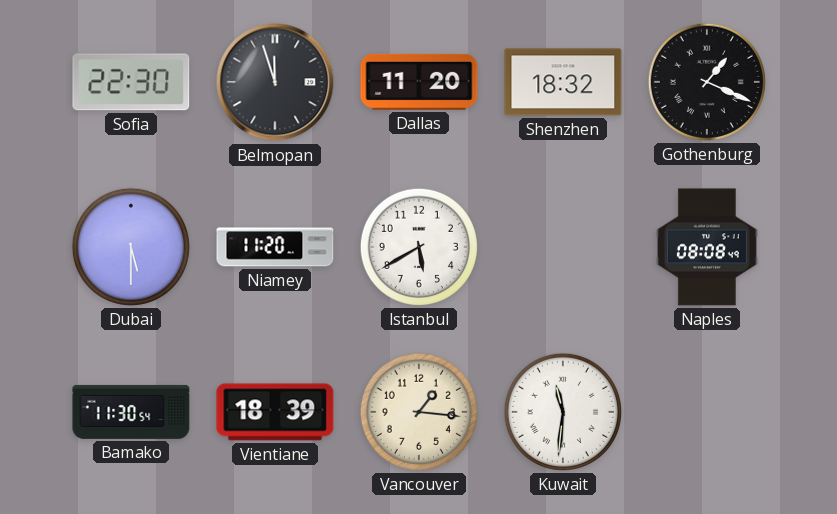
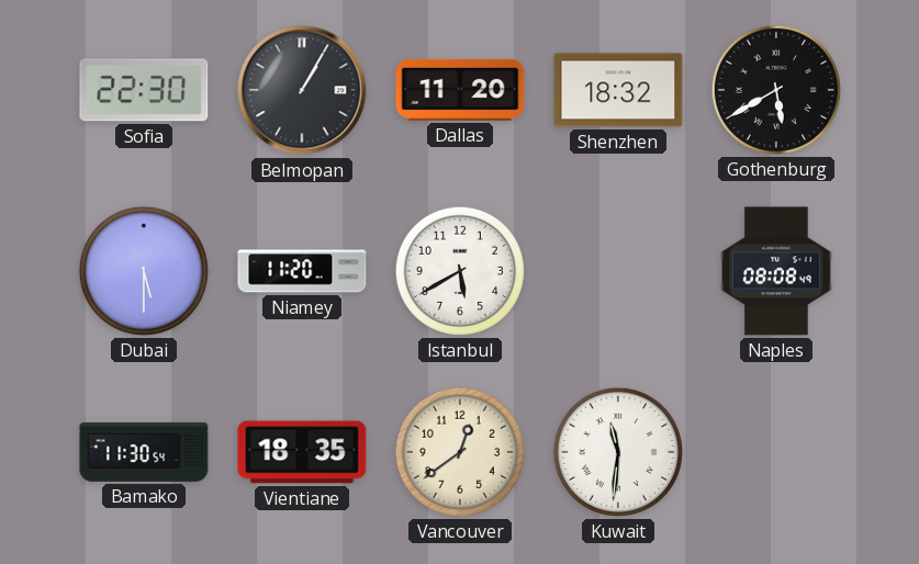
Belmopan: 11:57 -> 1:05
Gothenburg: 1:19 -> 5:40
Vientiane: 18:39 -> 18:35
Vancouver: 1:16 -> 12:39
